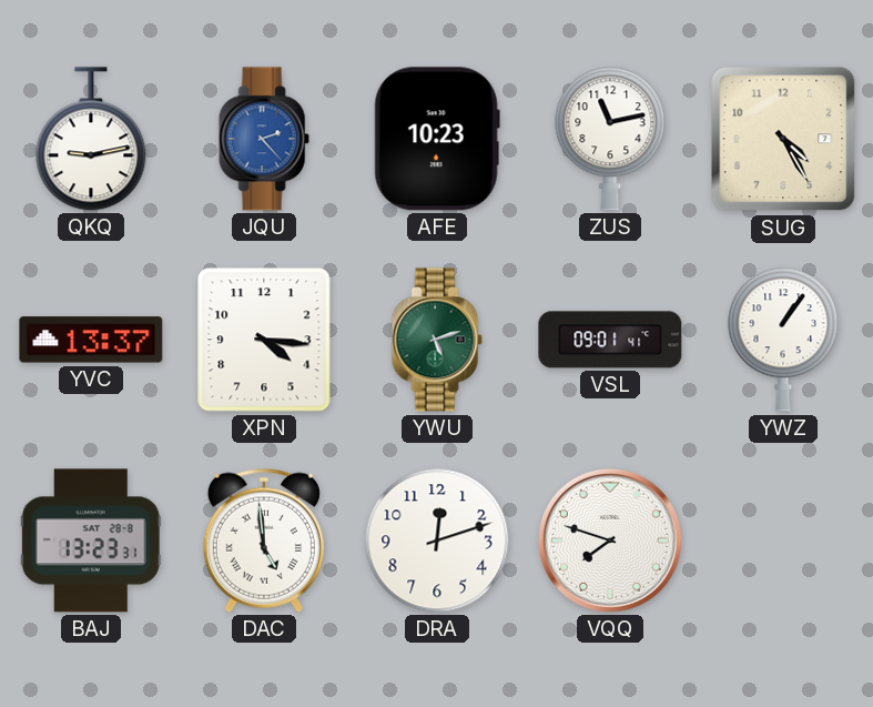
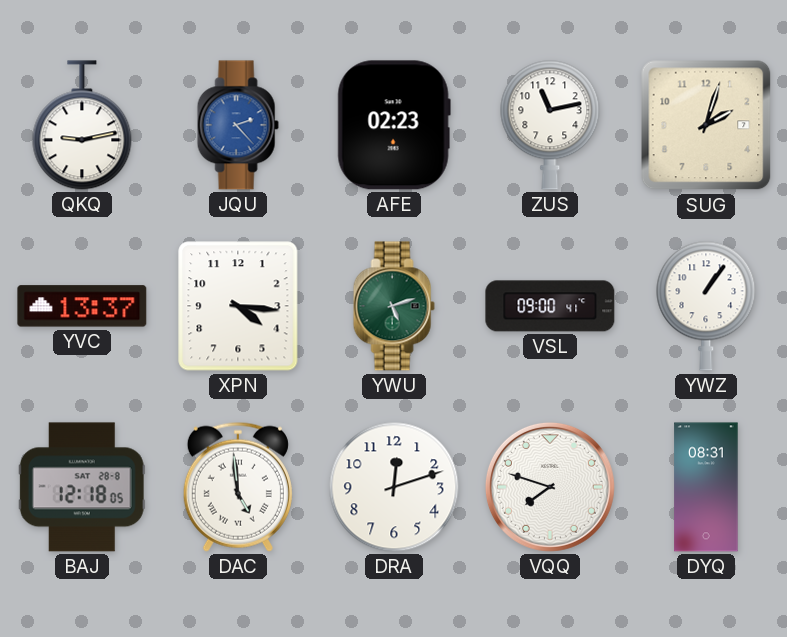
AFE: 10:23 -> 02:23
SUG: 4:25 -> 2:03
VSL: 09:01 -> 09:00
BAJ: 13:23 -> 12:18
DYQ: none -> 08:31
